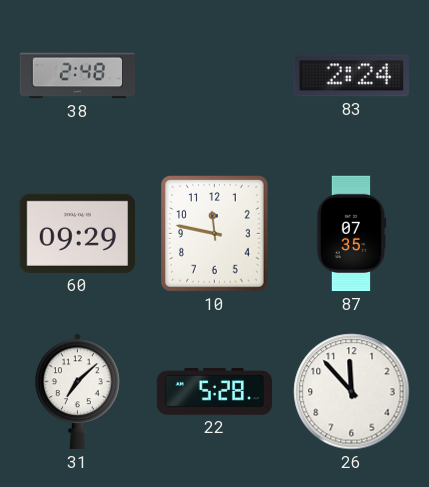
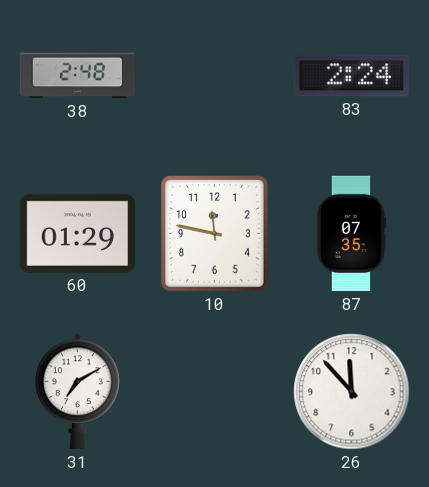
60: 09:29 -> 01:29
31: 7:08 -> 7:10
22: 5:28 -> none
